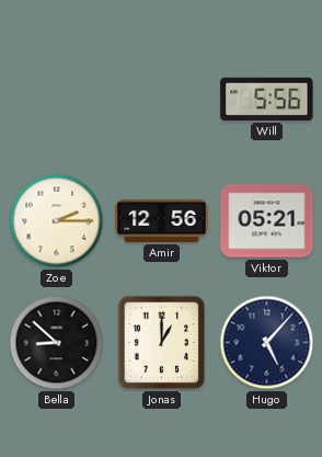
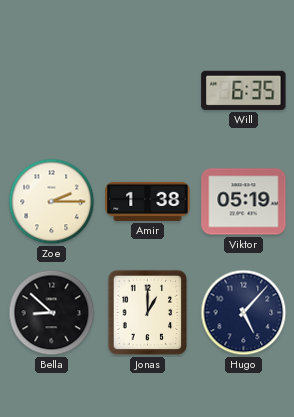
Will: 5:56 -> 6:35
Amir: 12:56 -> 1:38
Viktor: 05:21 -> 05:19
